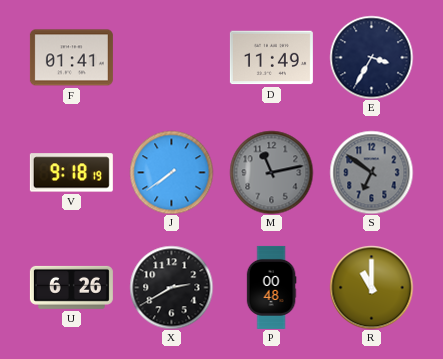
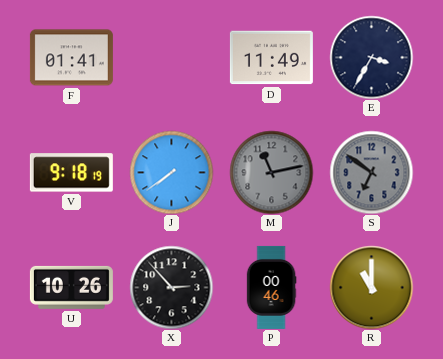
U: 6:26 -> 10:26
X: 2:40 -> 2:53
P: 00:48 -> 00:46
